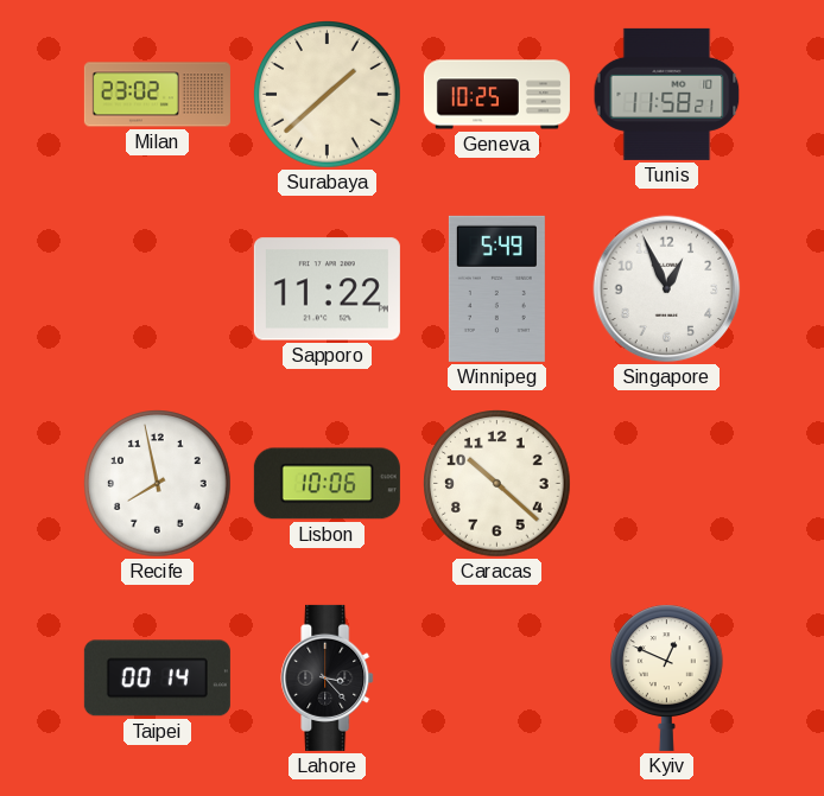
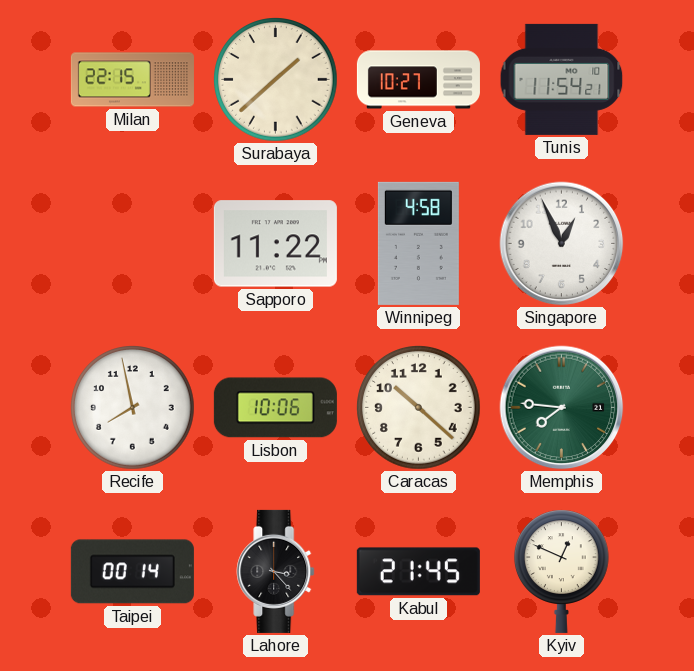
Milan: 23:02 -> 22:15
Geneva: 10:25 -> 10:27
Tunis: 11:58 -> 11:54
Winnipeg: 5:49 -> 4:58
Memphis: none -> 7:46
Kabul: none -> 21:45
